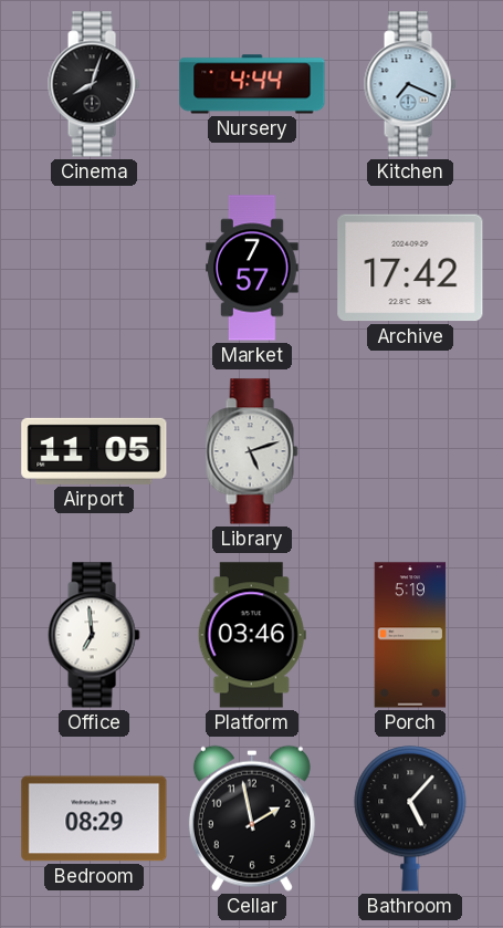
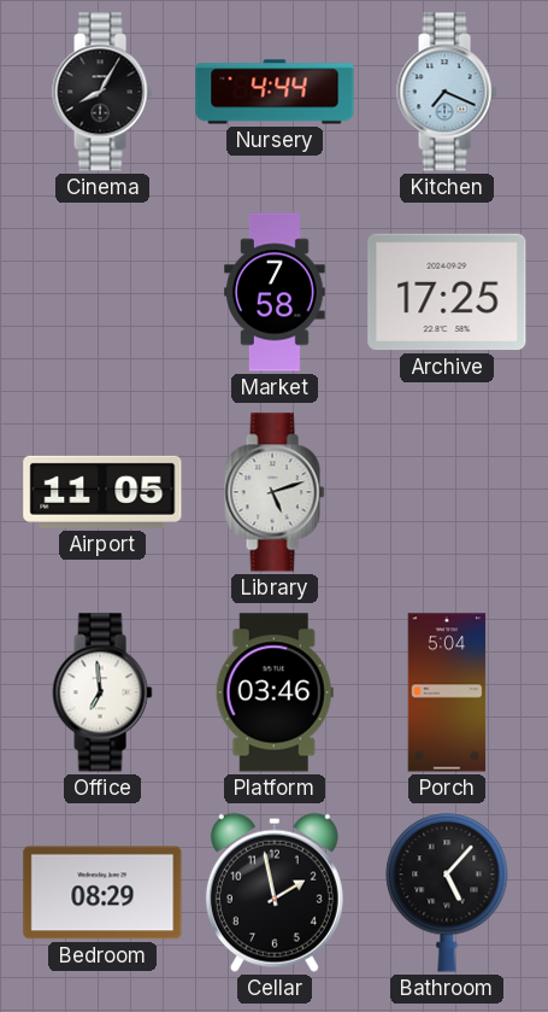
Cinema: 8:03 -> 8:05
Market: 7:57 -> 7:58
Archive: 17:42 -> 17:25
Porch: 5:19 -> 5:04
